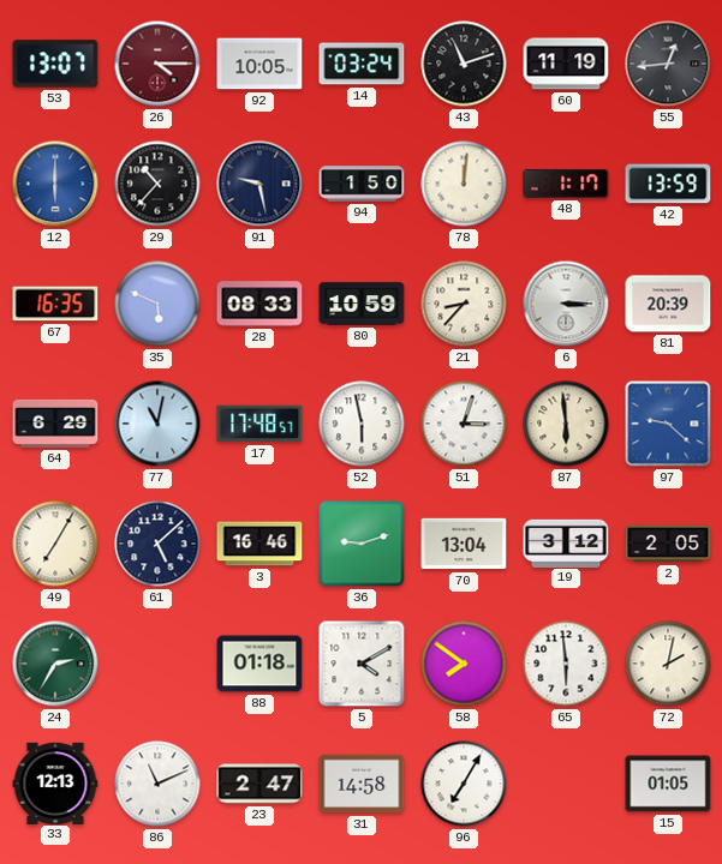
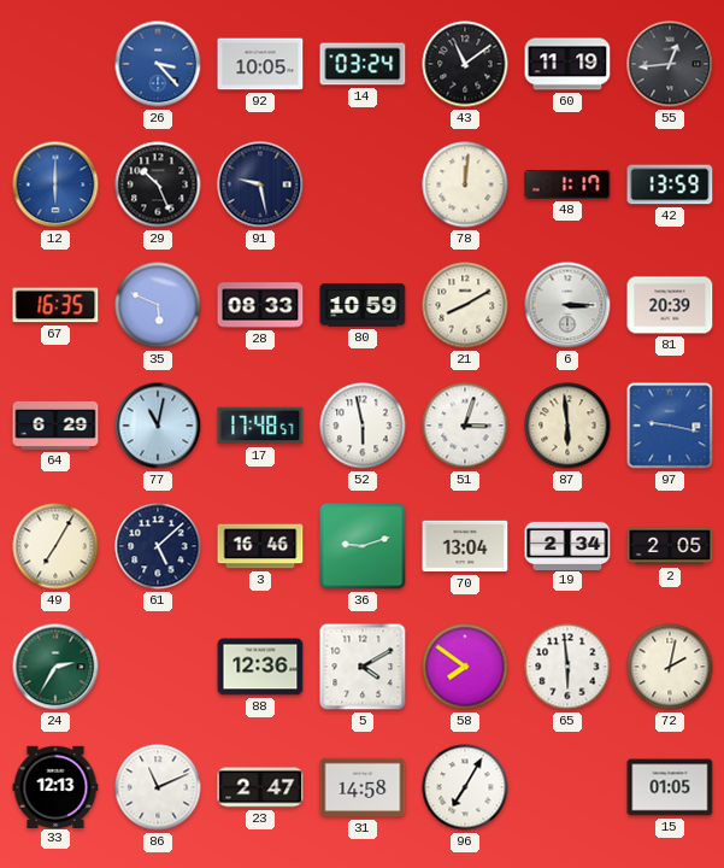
53: 13:07 -> none
26: 4:15 -> 3:23
26 dial: burgundy -> blue
43: 11:12 -> 11:09
29: 10:37 -> 10:26
94: 1:50 -> none
21: 8:37 -> 8:10
97: 9:22 -> 9:17
19: 3:12 -> 2:34
88: 01:18 -> 12:36
